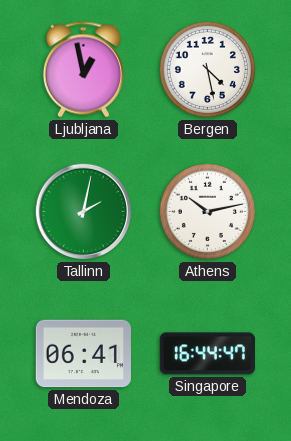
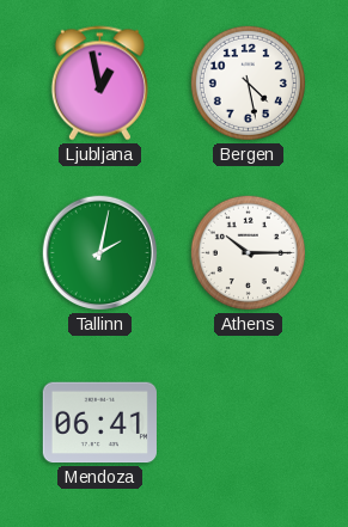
Athens: 10:13 -> 10:15
Singapore: 16:44 -> none
